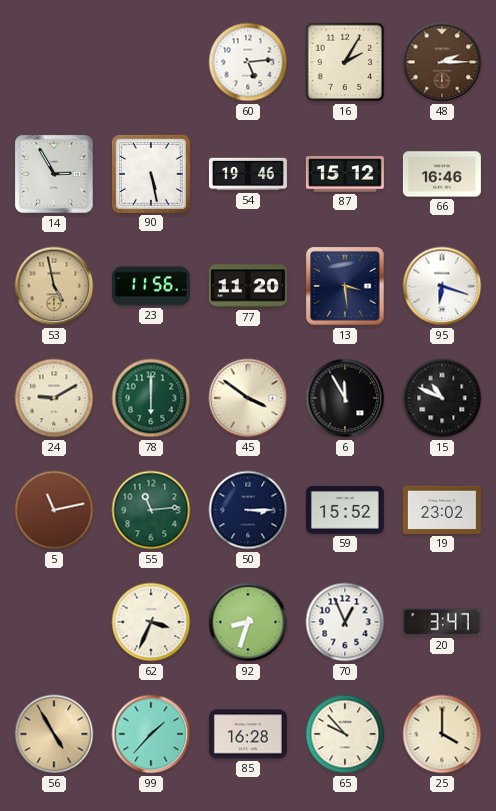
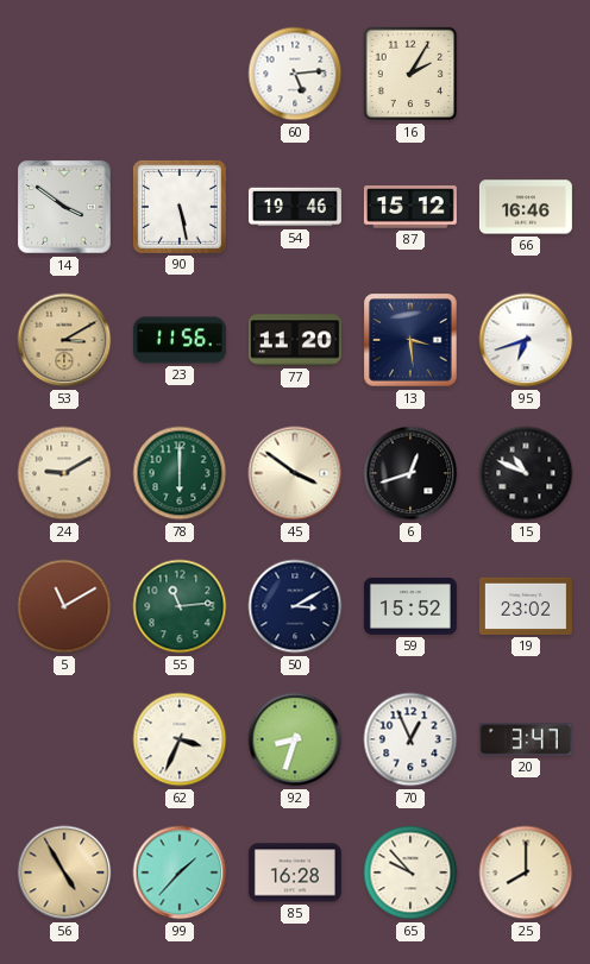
48: 2:15 -> none
14: 2:55 -> 3:51
53: 4:58 -> 3:10
95: 6:18 -> 6:42
6: 11:55 -> 12:42
5: 11:13 -> 11:10
50: 3:15 -> 3:10
25: 4:00 -> 8:00
